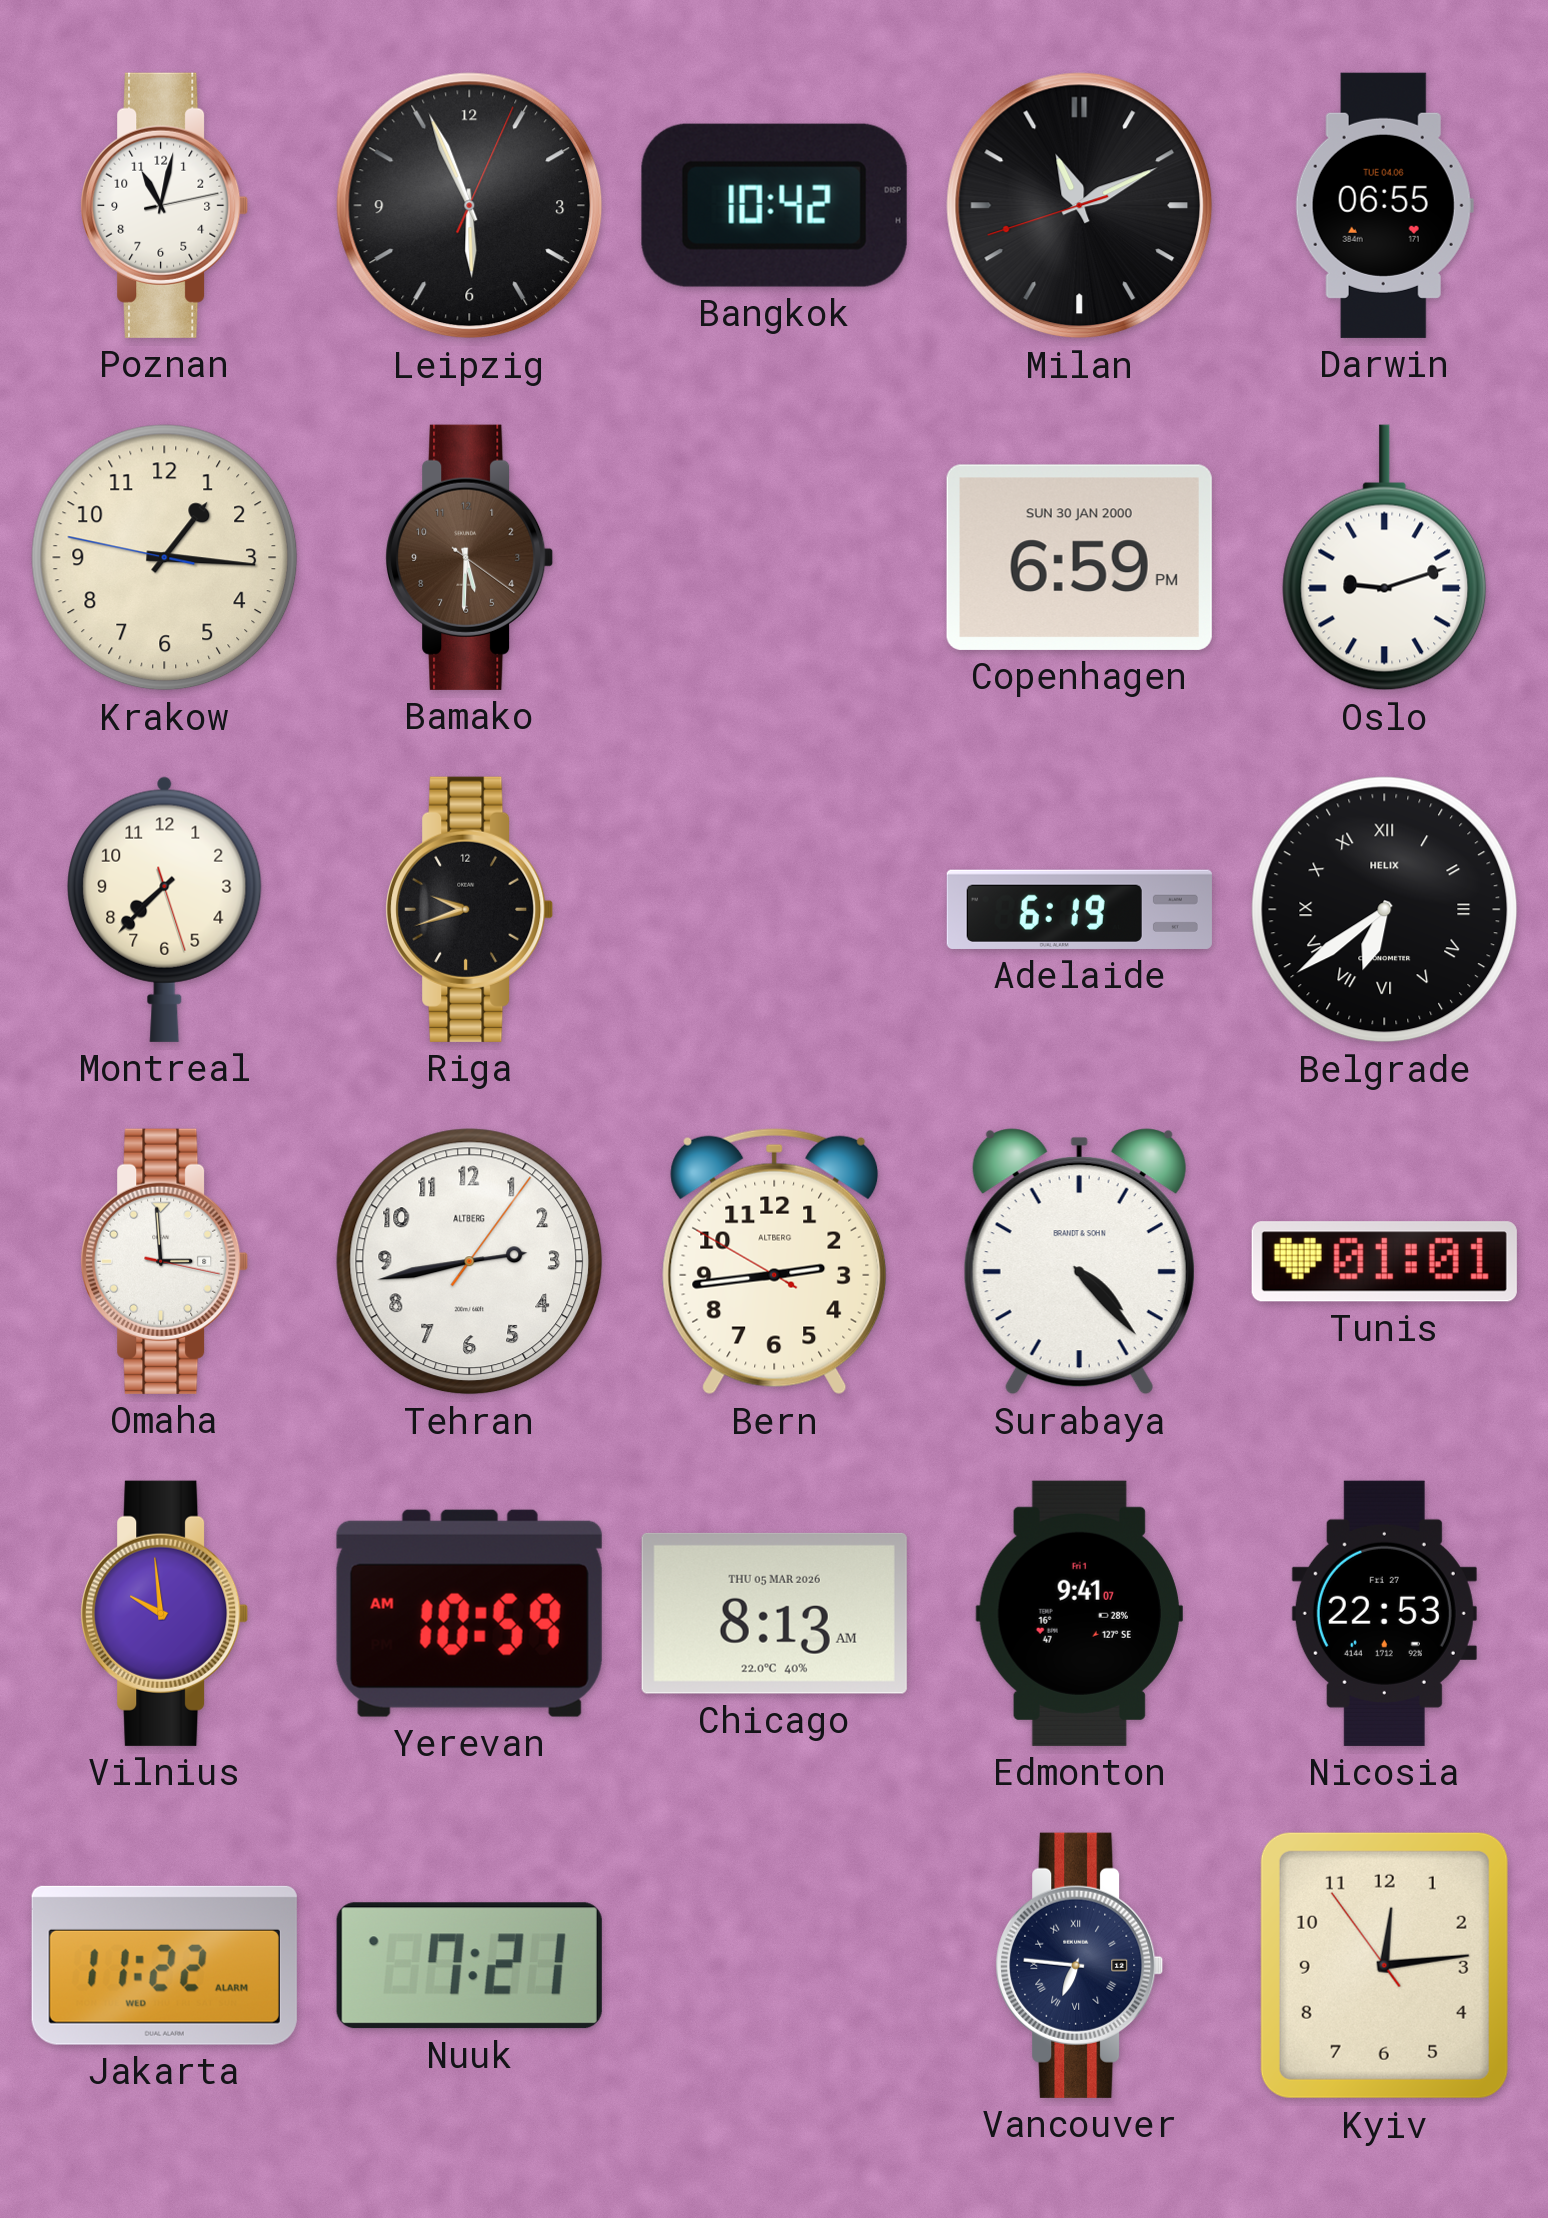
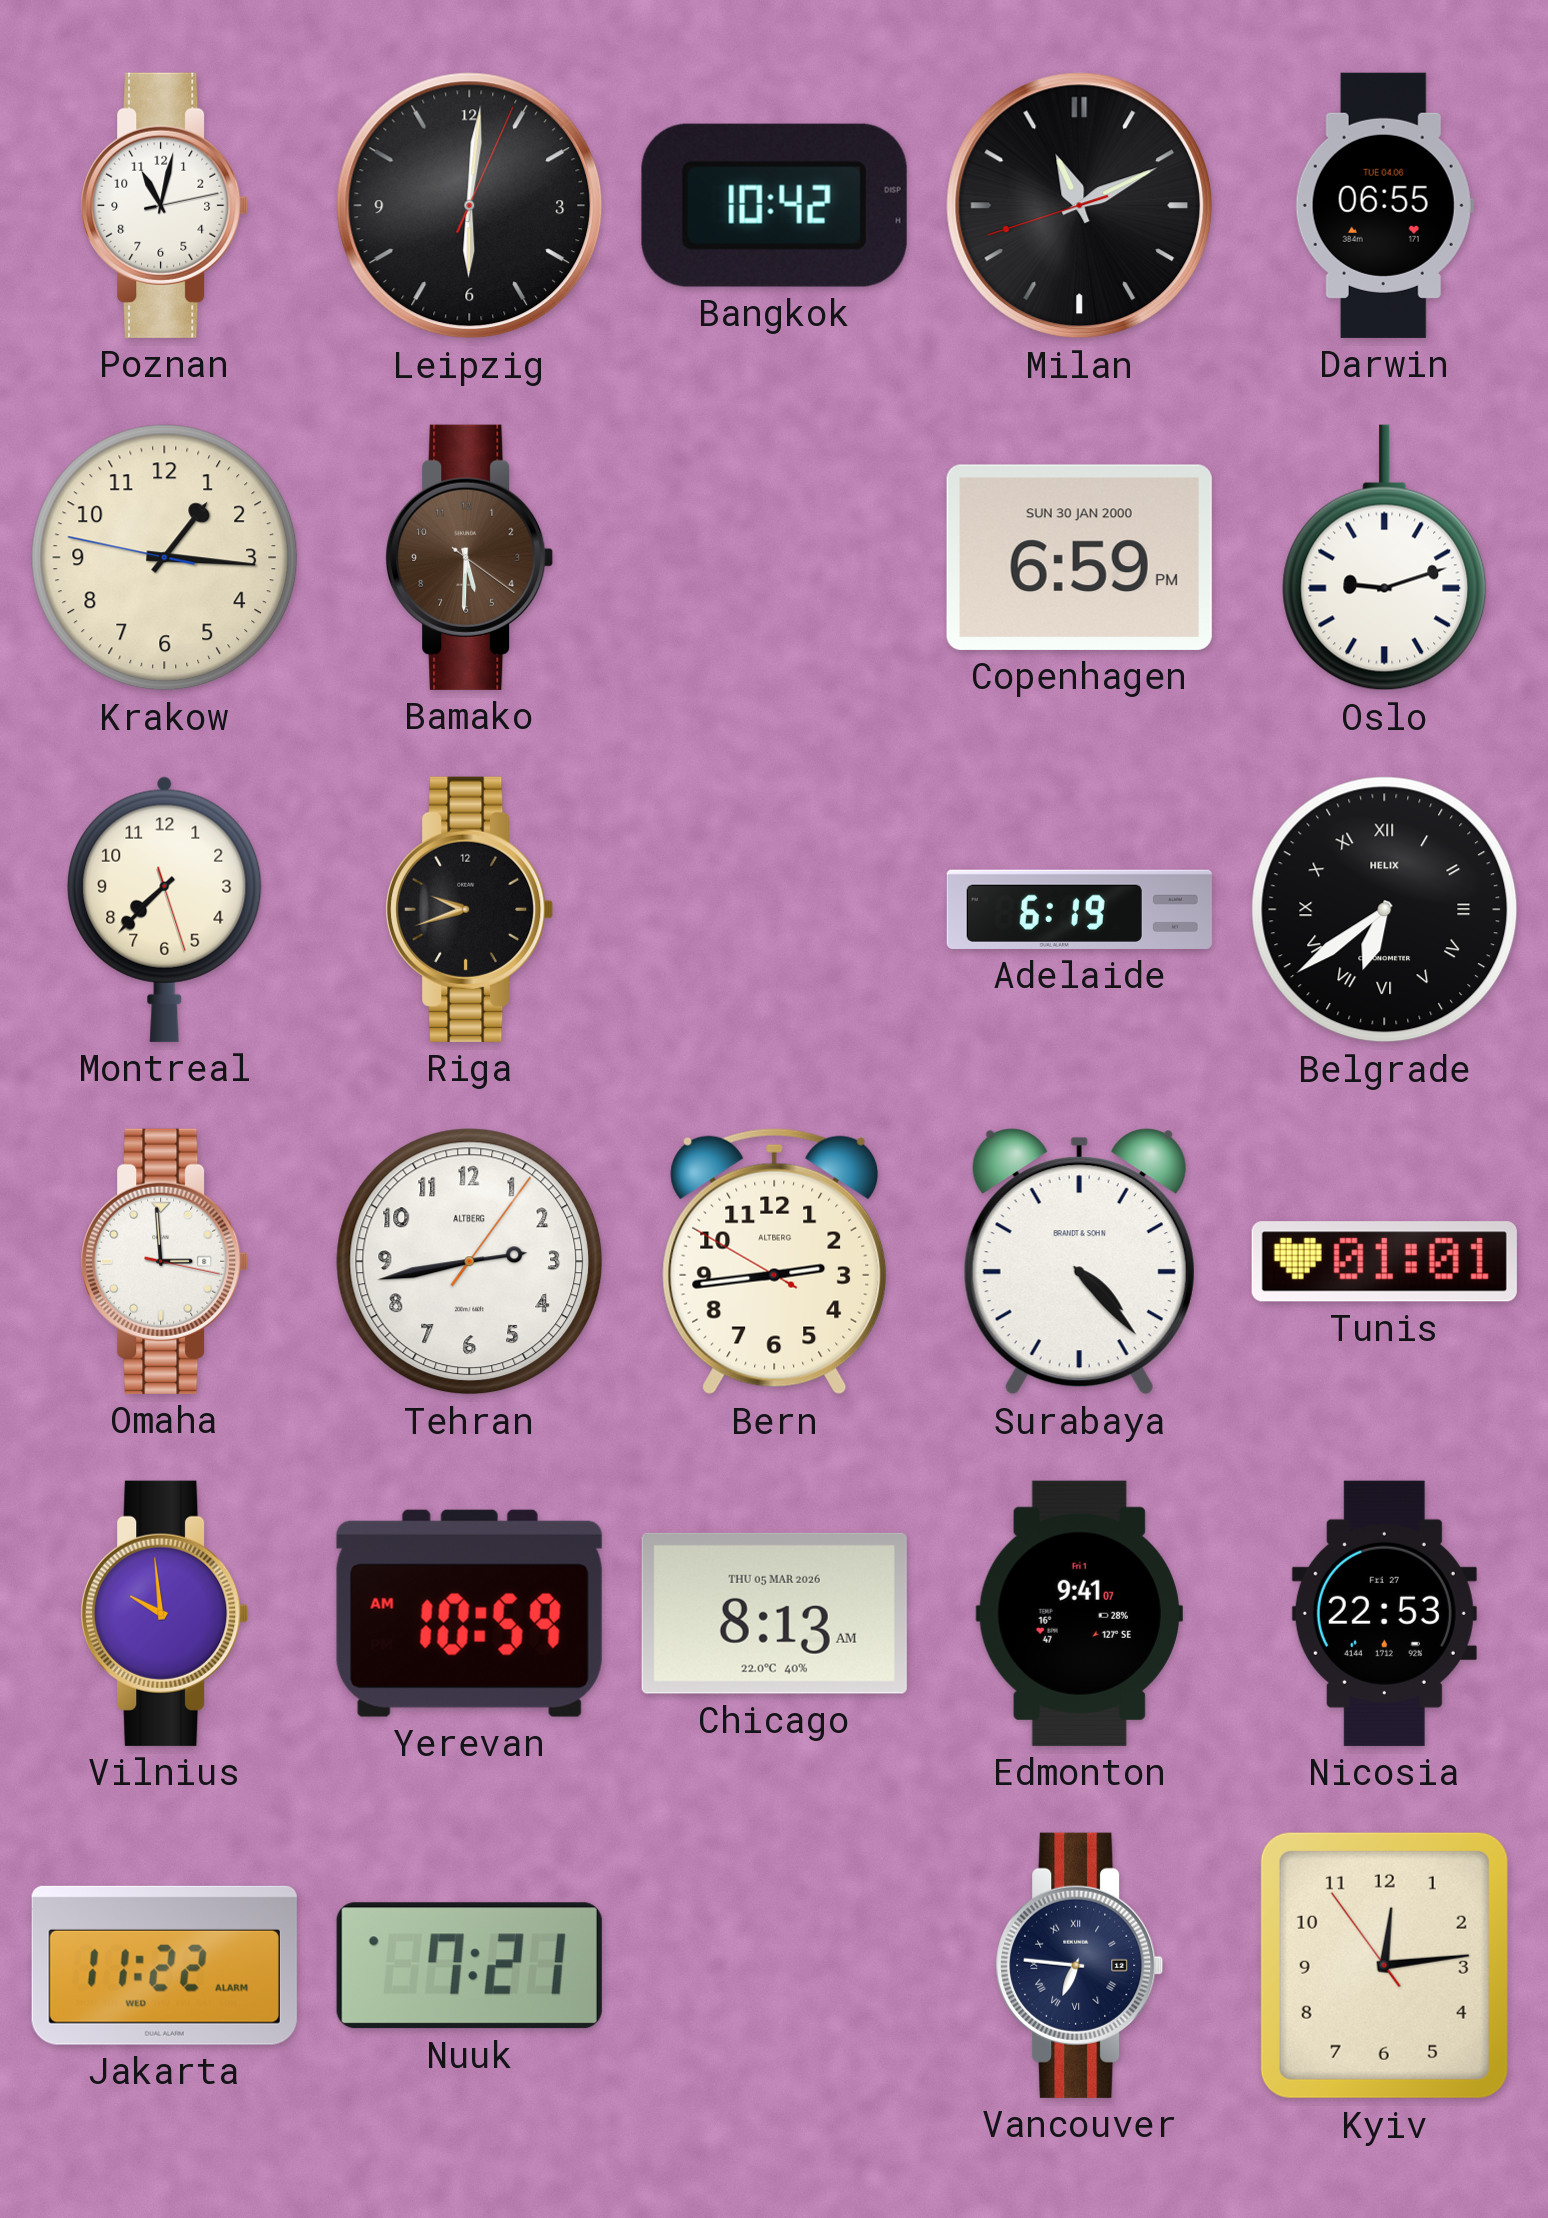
Leipzig: 5:56 -> 6:01
